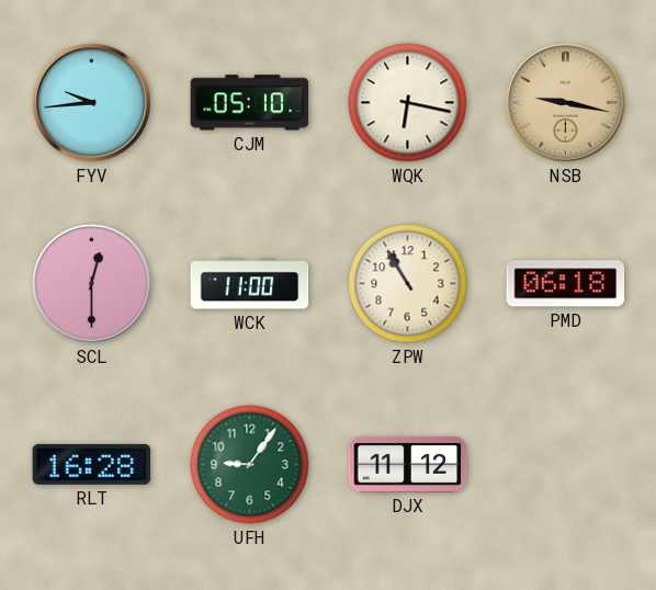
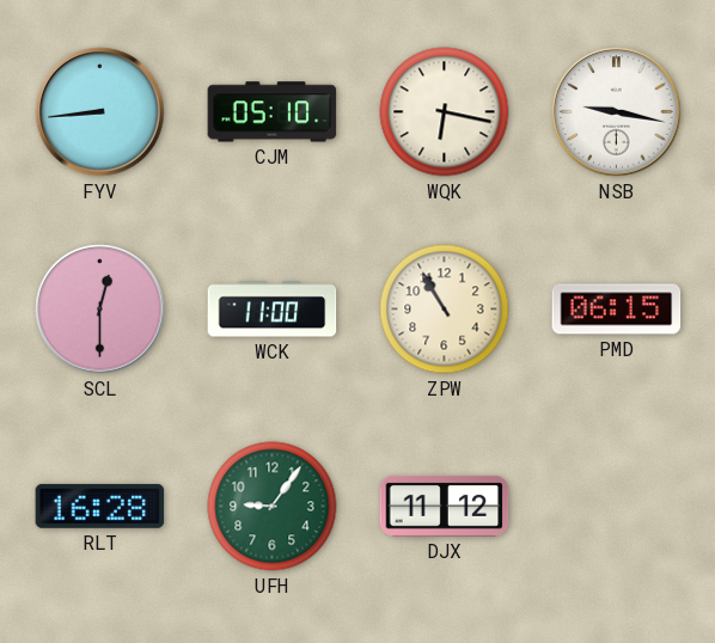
FYV: 9:44 -> 8:44
NSB dial: champagne -> white
PMD: 06:18 -> 06:15
